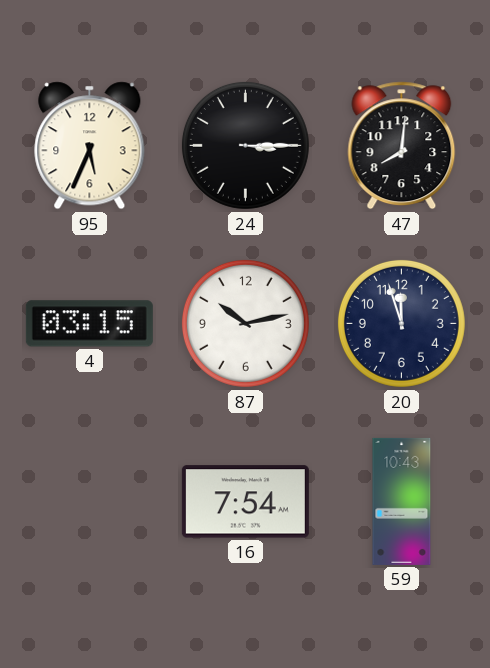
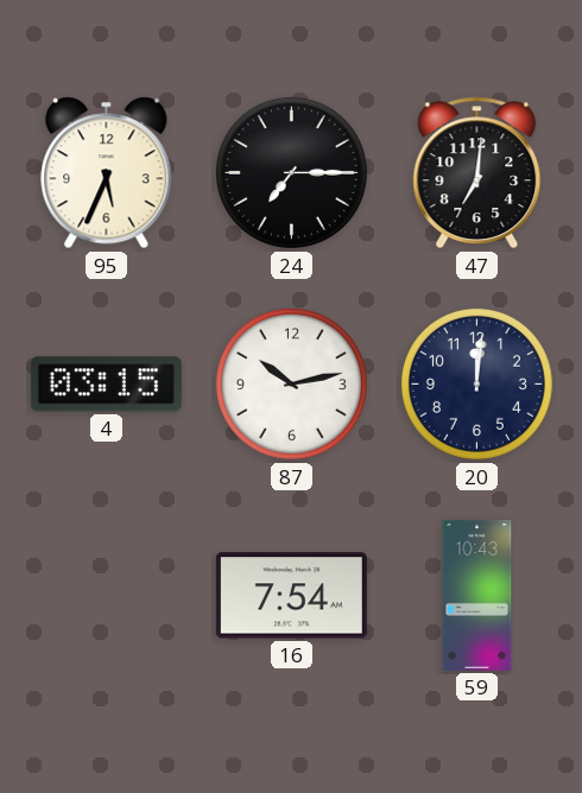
24: 3:15 -> 7:15
47: 8:01 -> 7:01
20: 11:57 -> 12:01
